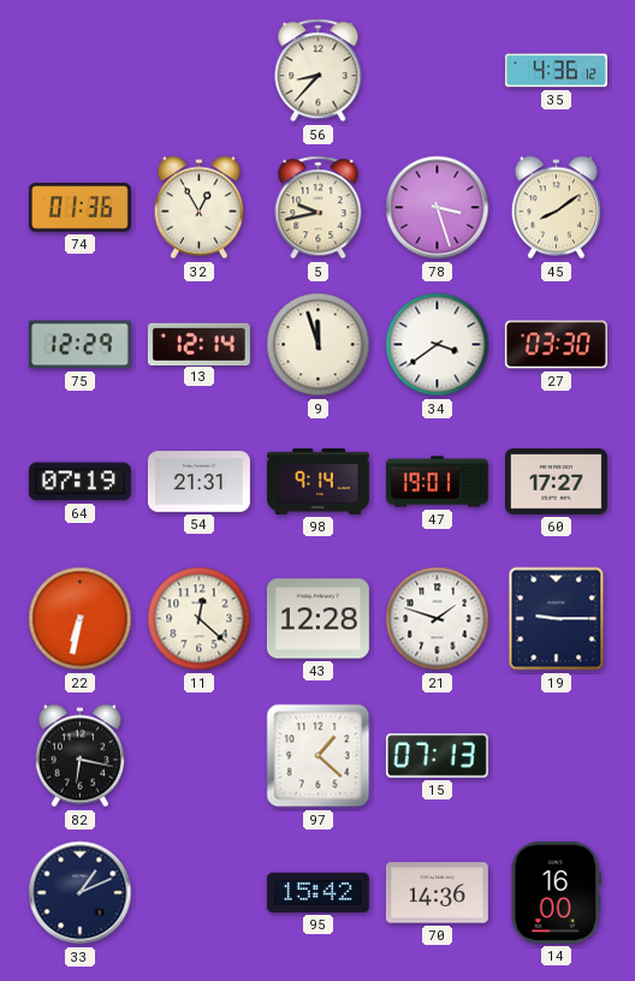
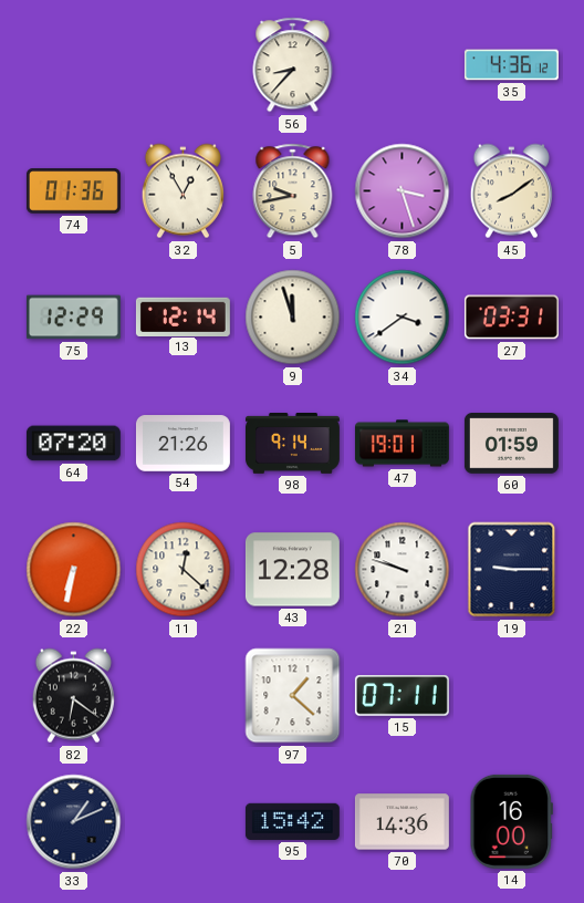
27: 03:30 -> 03:31
64: 07:19 -> 07:20
54: 21:31 -> 21:26
60: 17:27 -> 01:59
21: 1:48 -> 9:48
82: 6:17 -> 6:21
15: 07:13 -> 07:11
